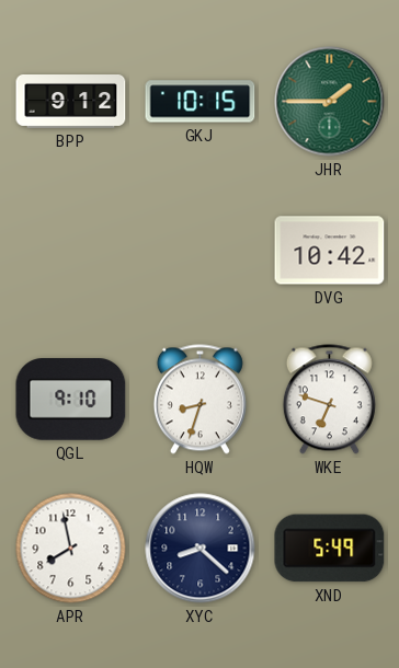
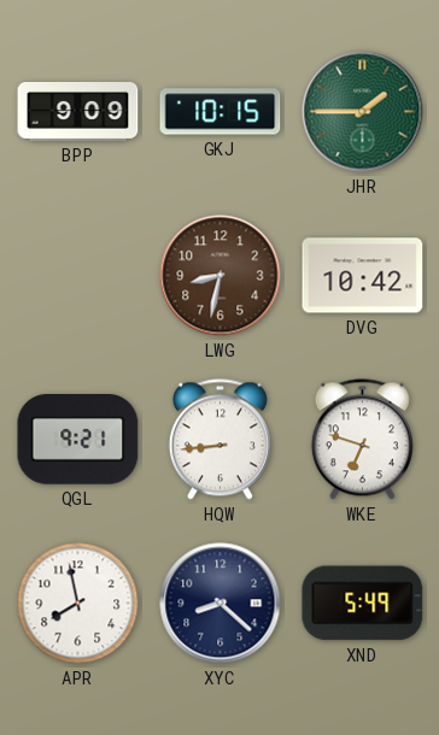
BPP: 9:12 -> 9:09
LWG: none -> 8:32
QGL: 9:10 -> 9:21
HQW: 8:33 -> 8:44
